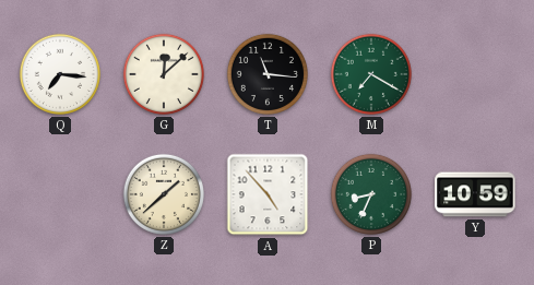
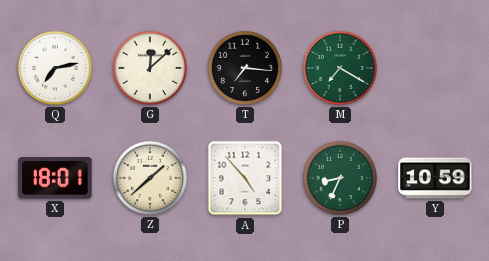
Q: 7:16 -> 7:13
T: 11:16 -> 7:16
X: none -> 18:01
